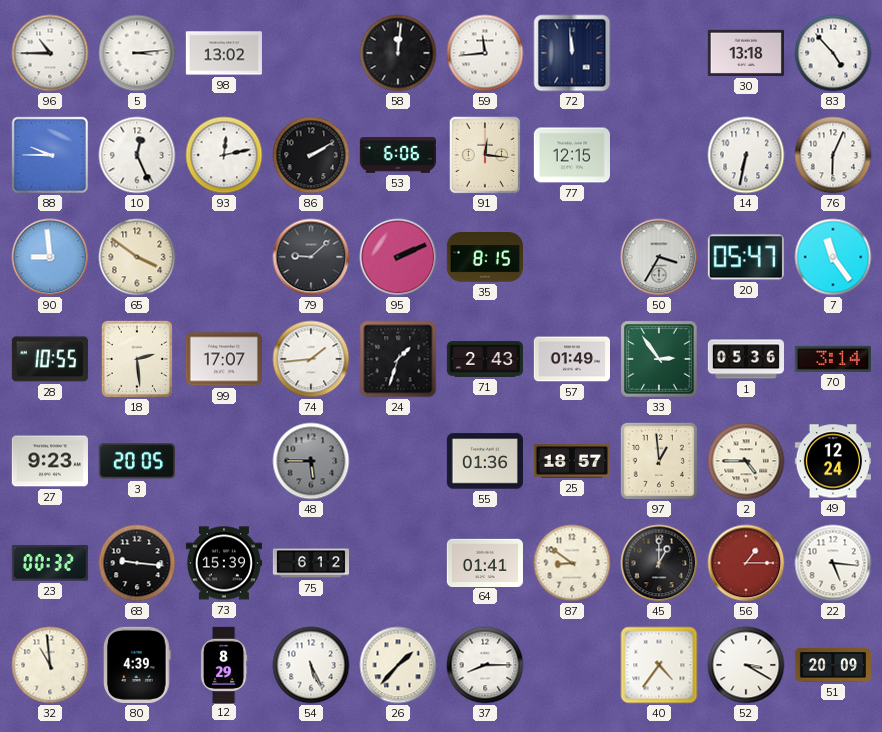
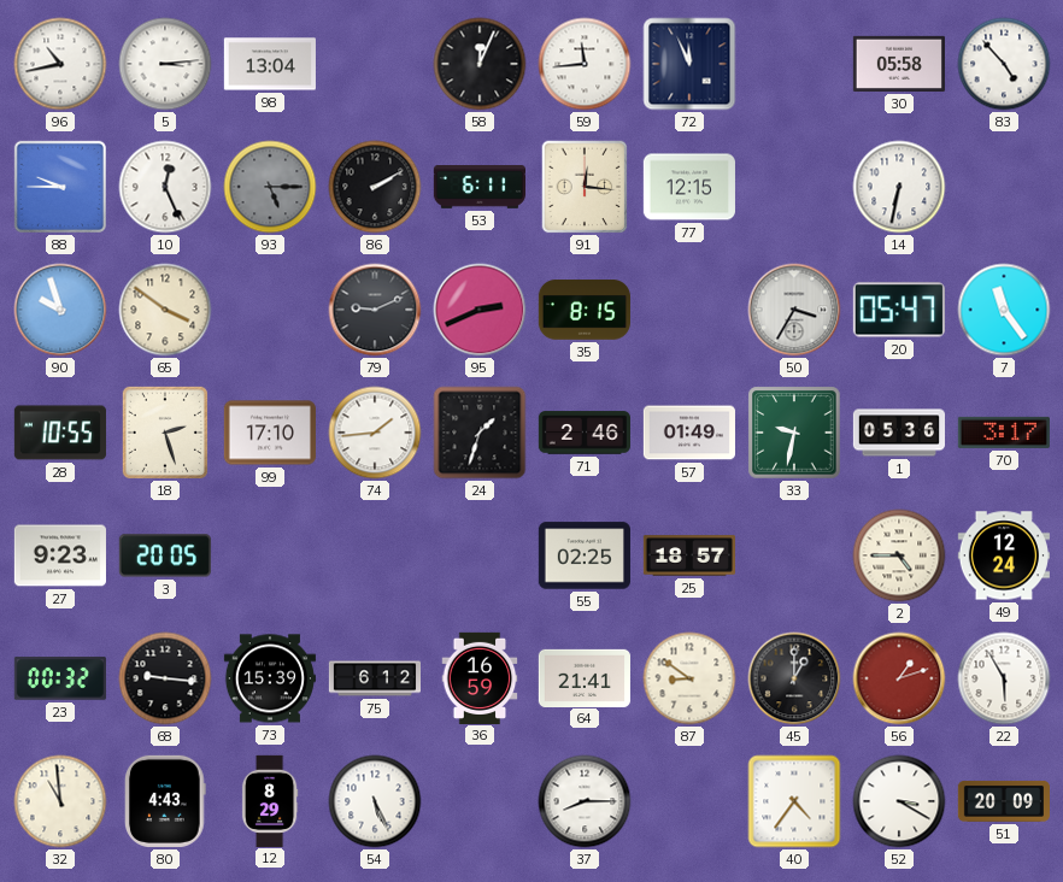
96: 10:45 -> 10:43
98: 13:02 -> 13:04
58: 12:01 -> 12:04
72: 11:59 -> 11:56
30: 13:18 -> 05:58
93: 12:13 -> 5:15
93 dial: white -> grey
53: 6:06 -> 6:11
76: 6:04 -> none
90: 8:59 -> 9:57
79: 9:08 -> 9:11
95: 2:11 -> 2:41
18: 2:29 -> 2:27
99: 17:07 -> 17:10
71: 2:43 -> 2:46
33: 2:54 -> 9:32
70: 3:14 -> 3:17
48: 5:45 -> none
55: 01:36 -> 02:25
97: 12:59 -> none
36: none -> 16:59
64: 01:41 -> 21:41
56: 1:15 -> 1:12
22: 5:16 -> 5:55
80: 4:39 -> 4:43
26: 1:37 -> none
